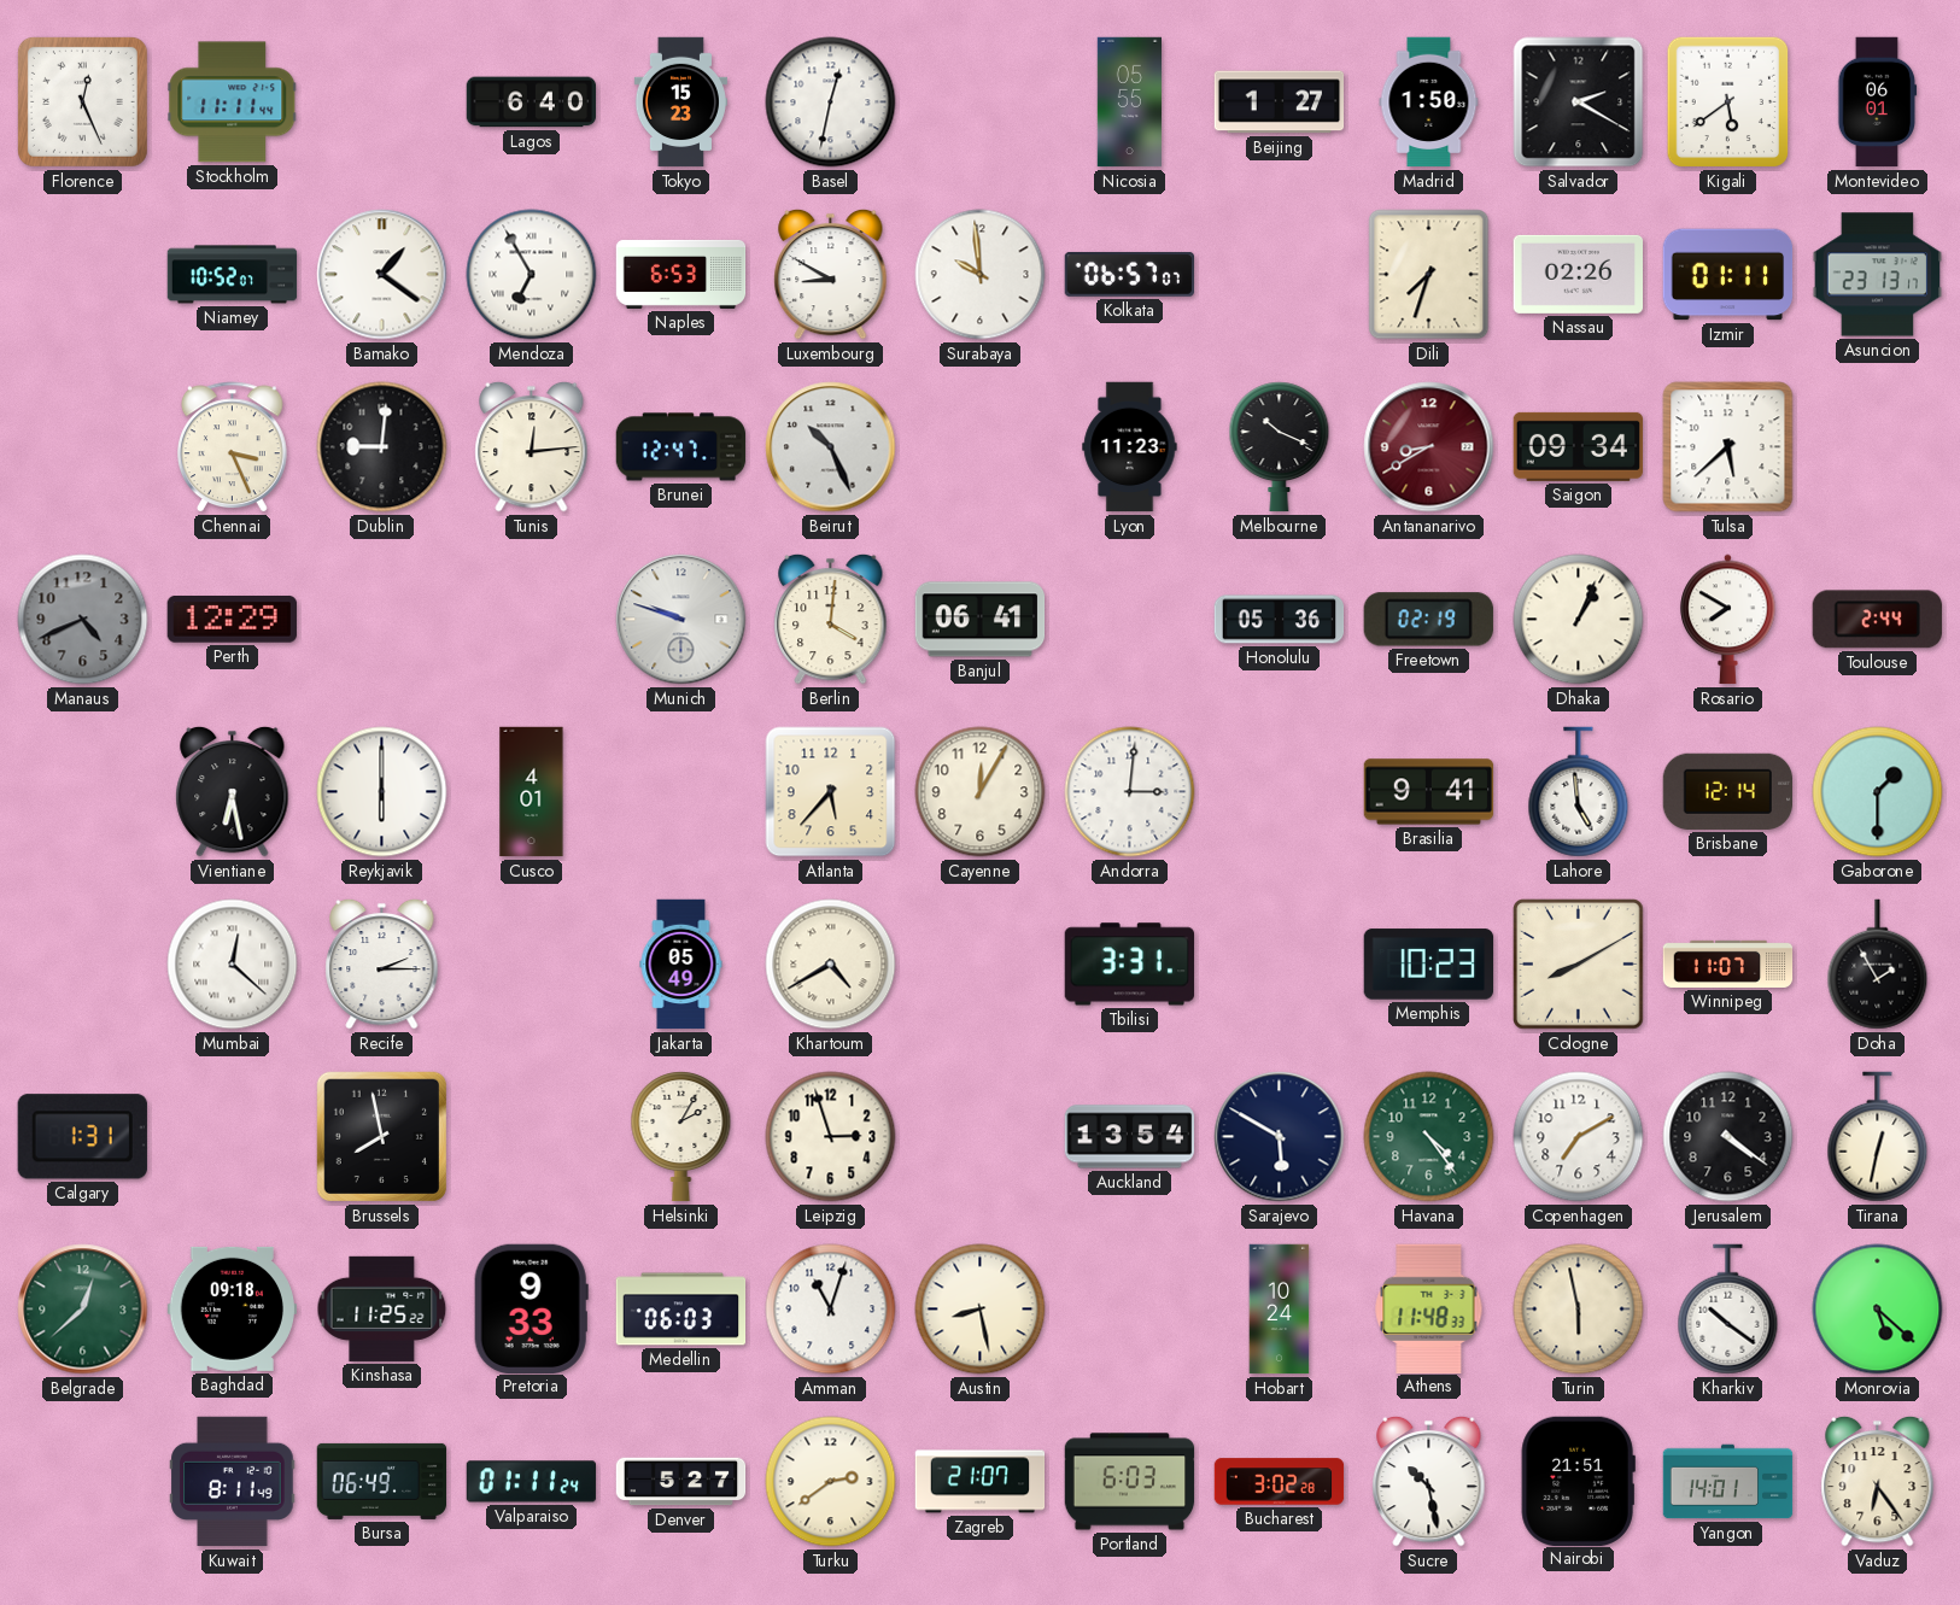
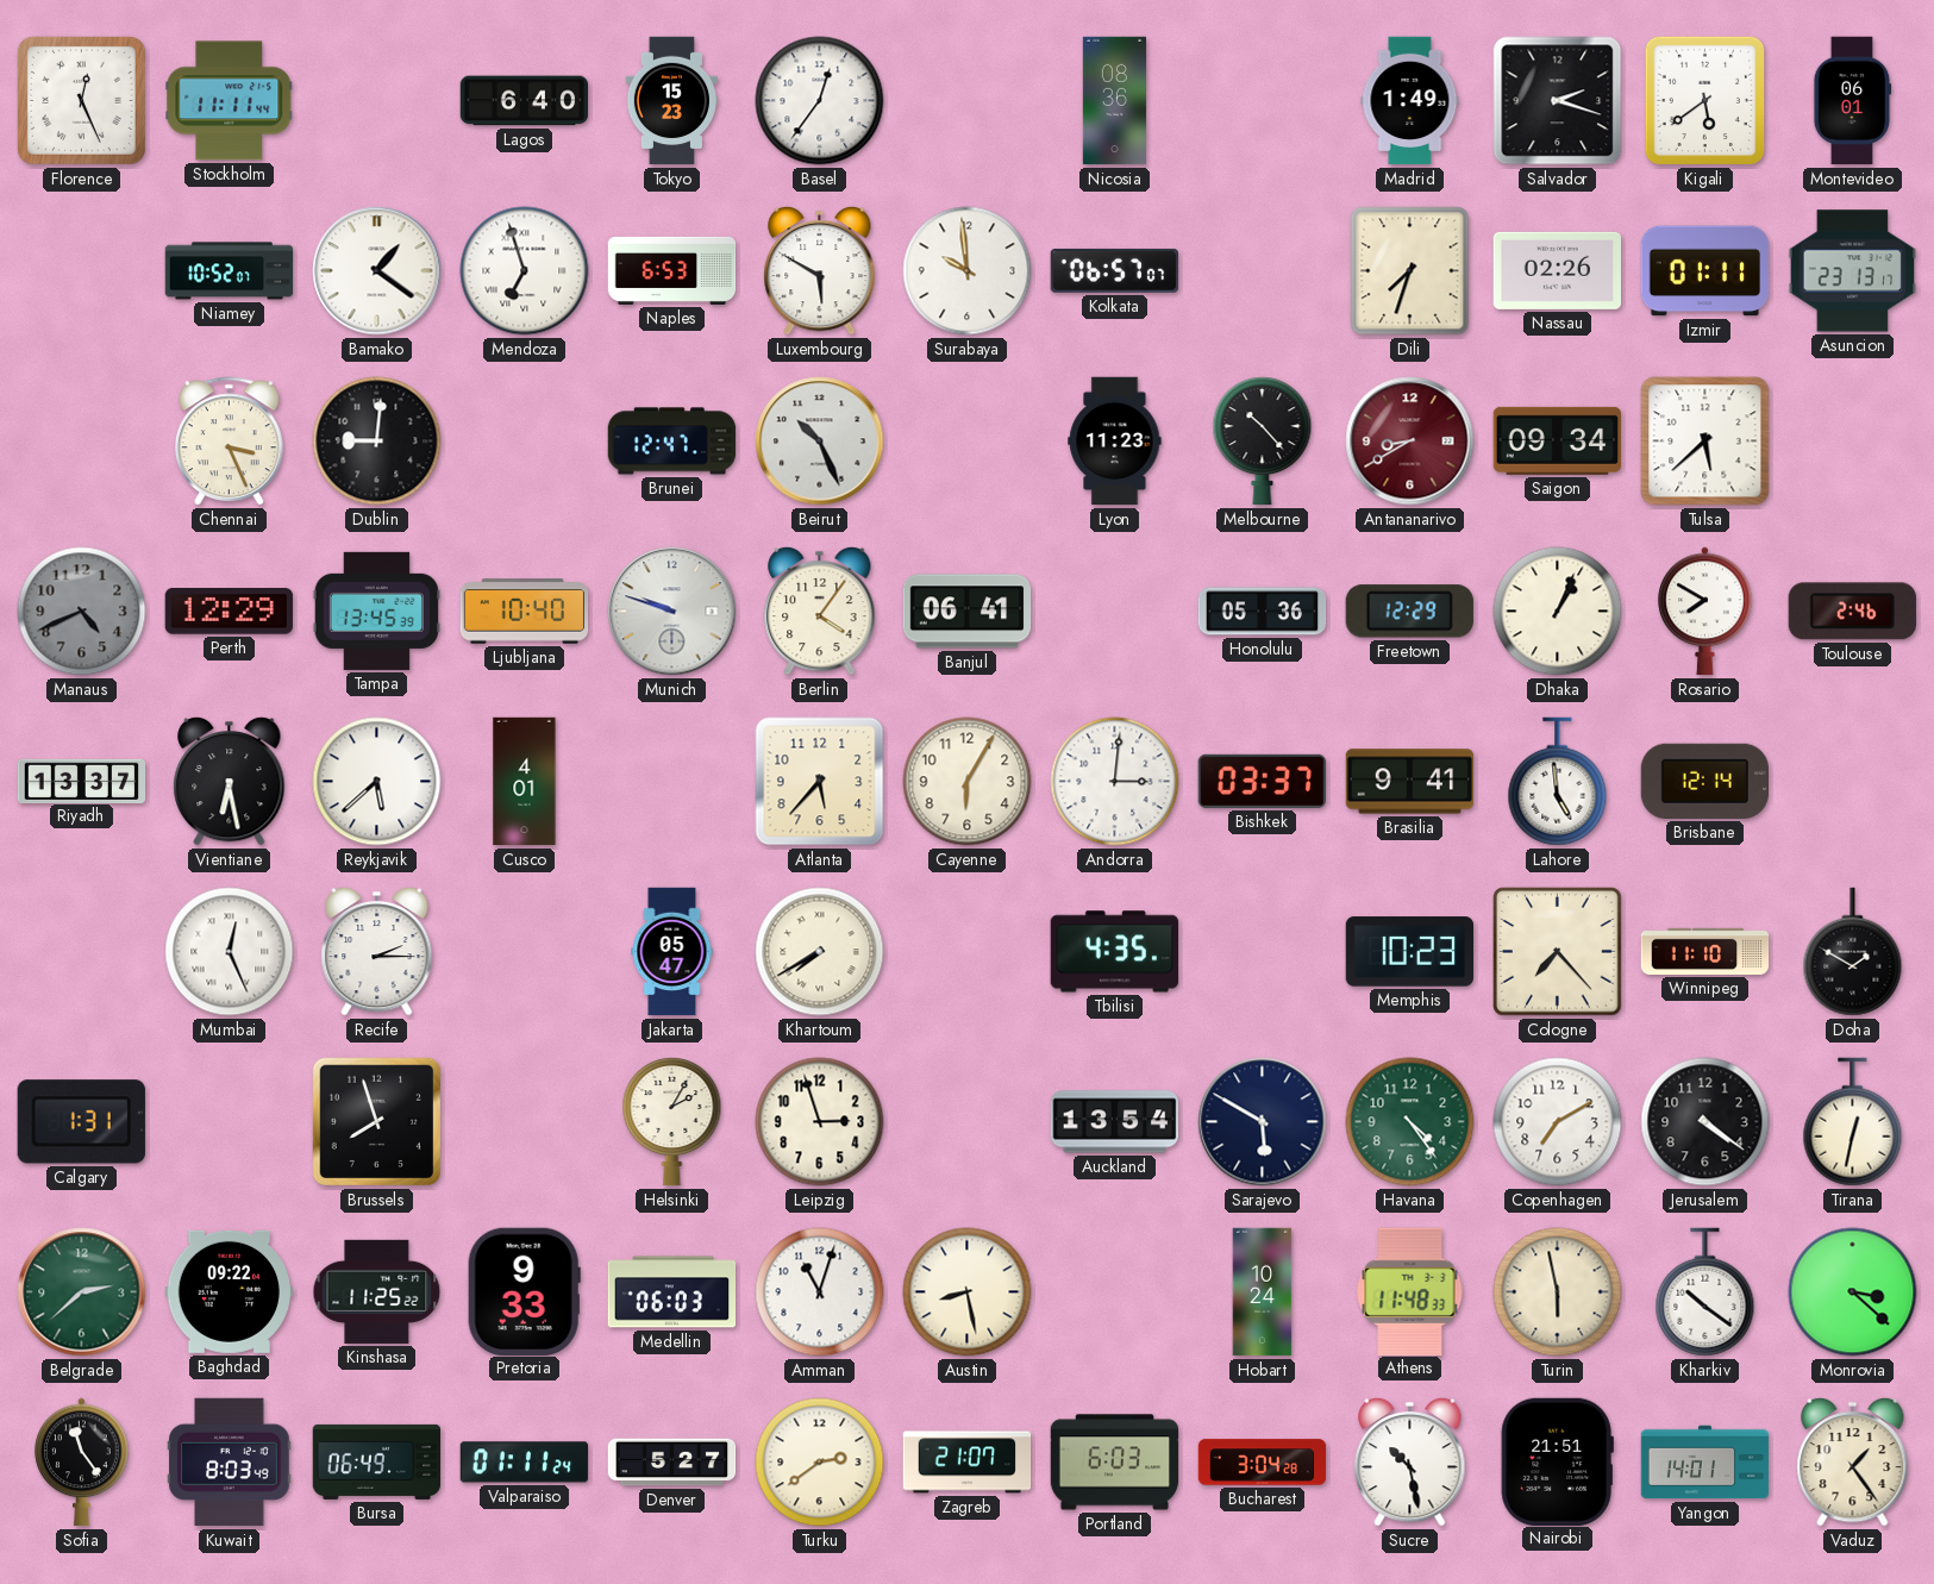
Basel: 12:32 -> 12:36
Nicosia: 05:55 -> 08:36
Beijing: 1:27 -> none
Madrid: 1:50 -> 1:49
Salvador: 2:20 -> 2:18
Mendoza: 6:55 -> 6:57
Luxembourg: 8:50 -> 5:50
Tunis: 12:14 -> none
Melbourne: 10:19 -> 10:23
Tampa: none -> 13:45
Ljubljana: none -> 10:40
Berlin: 4:01 -> 4:06
Freetown: 02:19 -> 12:29
Toulouse: 2:44 -> 2:46
Riyadh: none -> 13:37
Reykjavik: 6:00 -> 5:38
Cayenne: 12:05 -> 6:05
Bishkek: none -> 03:37
Gaborone: 1:30 -> none
Mumbai: 12:22 -> 12:26
Jakarta: 05:49 -> 05:47
Khartoum: 4:40 -> 7:40
Tbilisi: 3:31 -> 4:35
Cologne: 8:10 -> 7:23
Winnipeg: 11:07 -> 11:10
Doha: 1:55 -> 1:50
Brussels: 7:58 -> 7:57
Belgrade: 12:38 -> 2:38
Baghdad: 09:18 -> 09:22
Monrovia: 5:22 -> 3:22
Sofia: none -> 11:24
Kuwait: 8:11 -> 8:03
Bucharest: 3:02 -> 3:04
Vaduz: 6:24 -> 1:24
